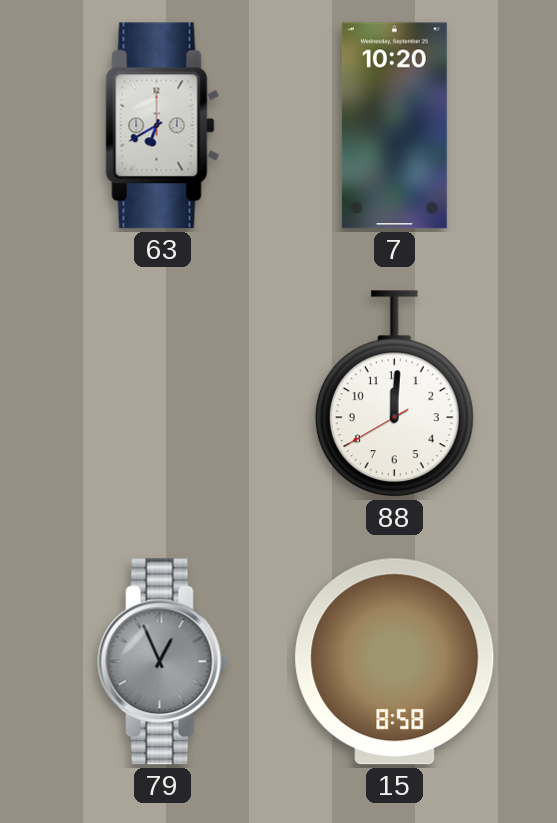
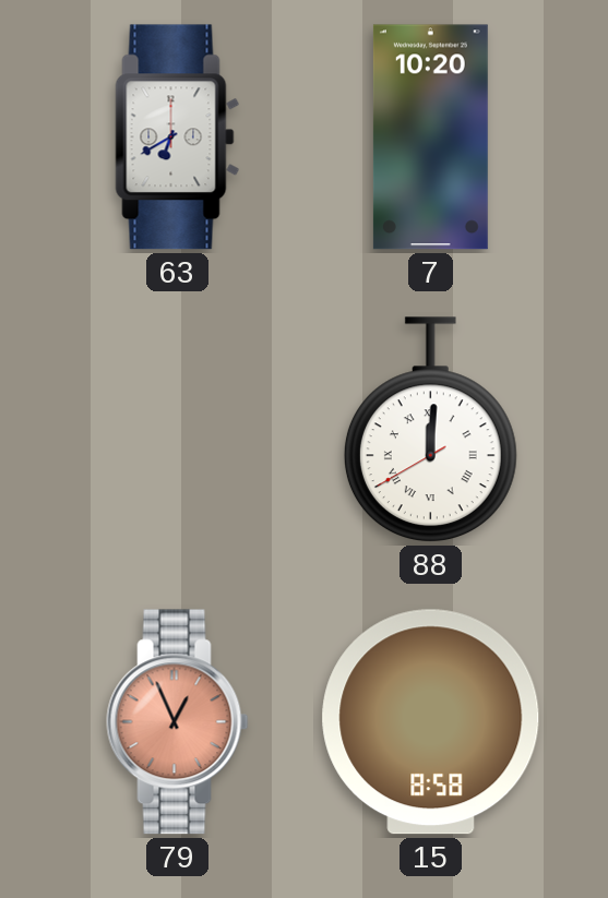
88 numerals: Arabic -> Roman
79 dial: grey -> salmon
